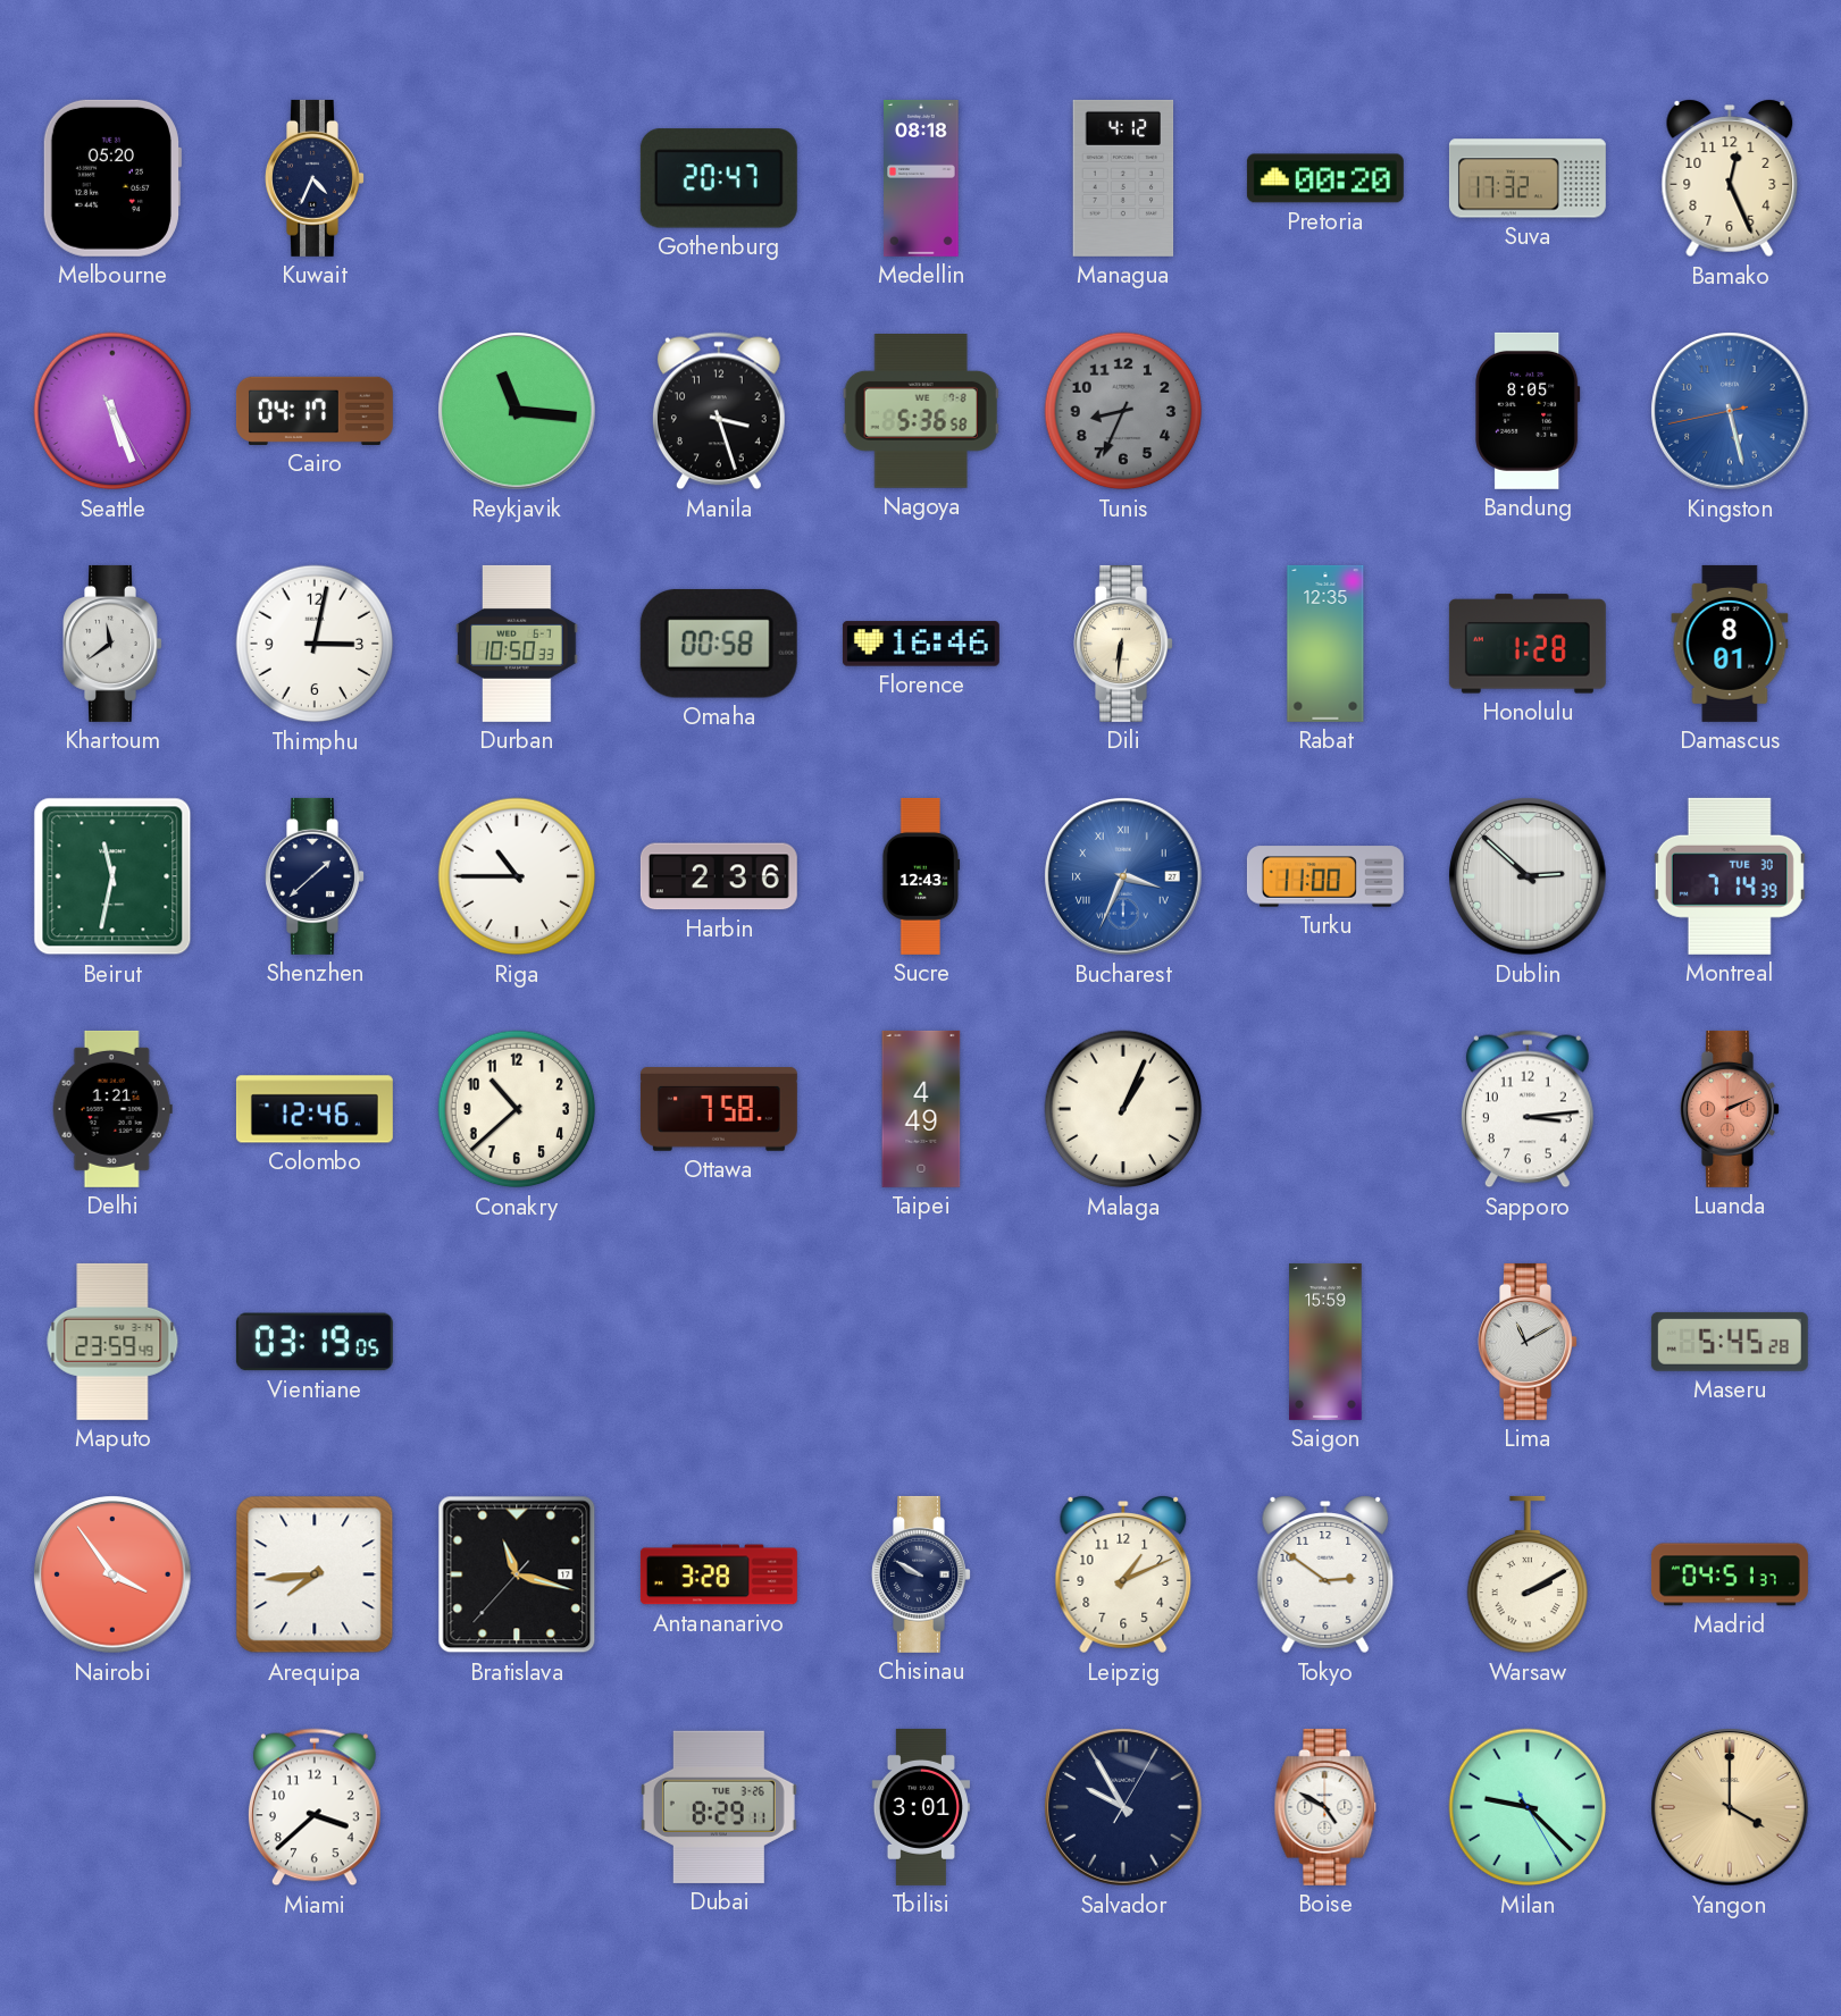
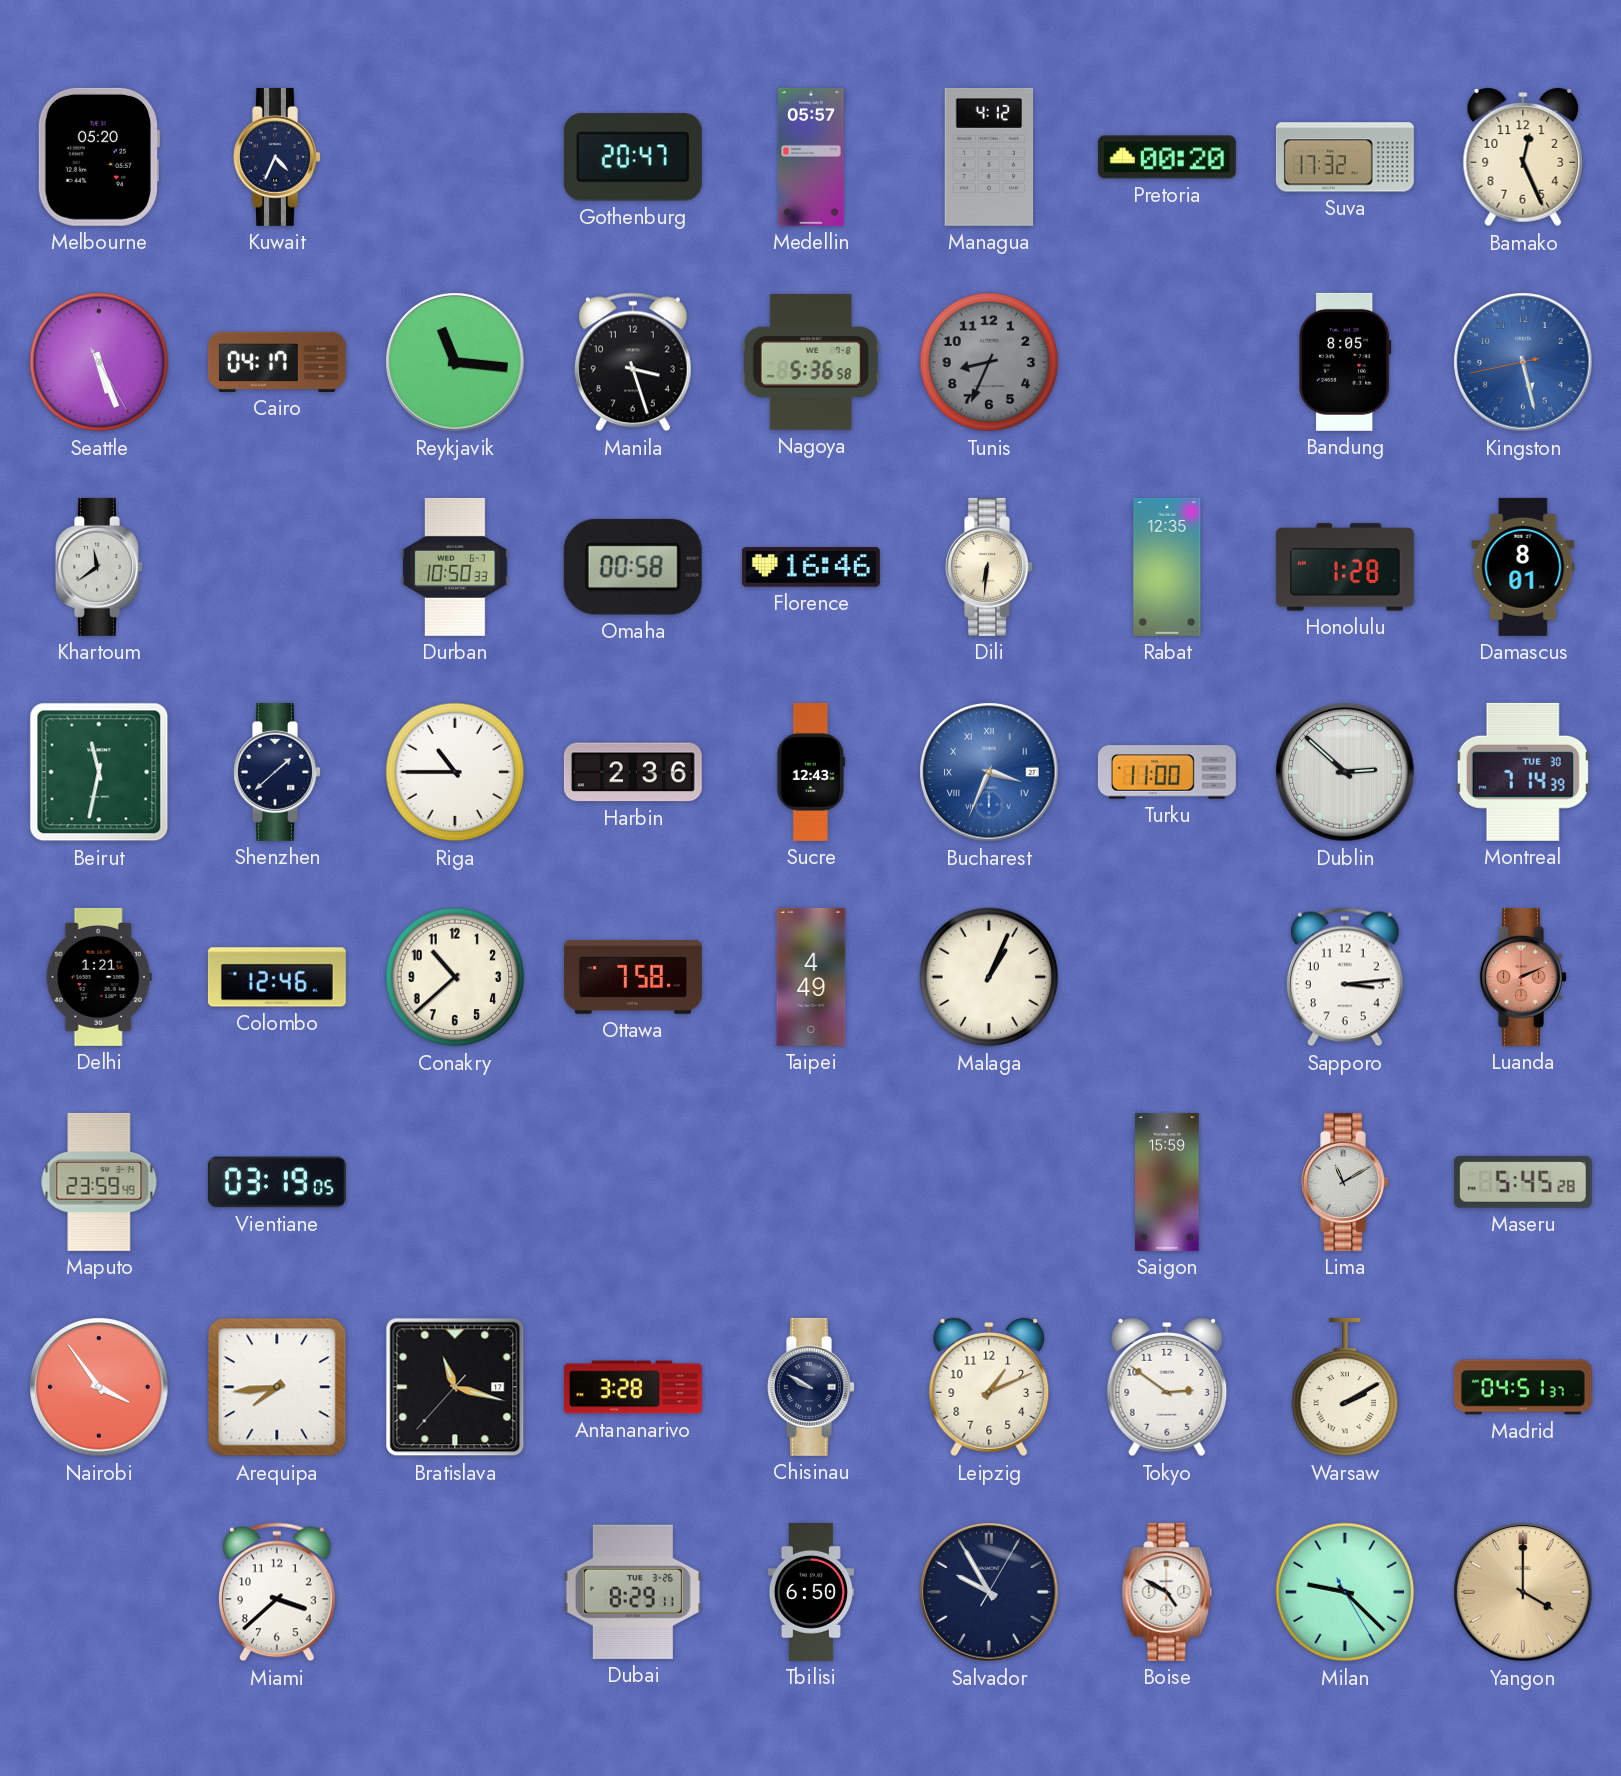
Medellin: 08:18 -> 05:57
Thimphu: 3:02 -> none
Tbilisi: 3:01 -> 6:50
